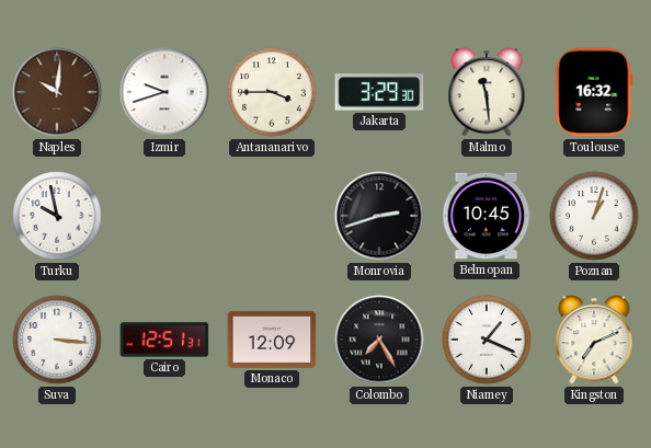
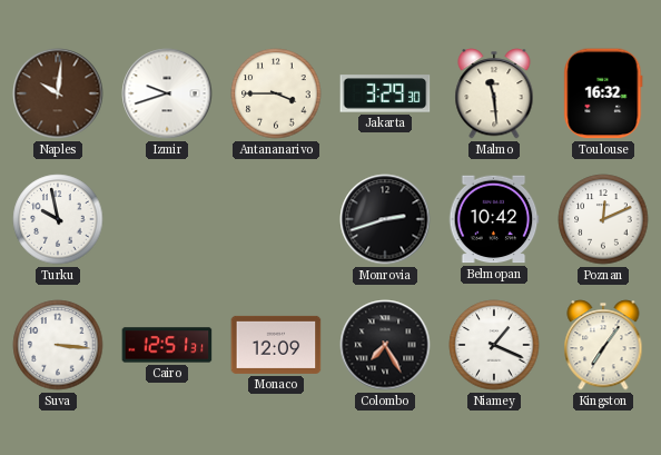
Belmopan: 10:45 -> 10:42
Poznan: 1:03 -> 12:11
Kingston: 7:11 -> 7:06
